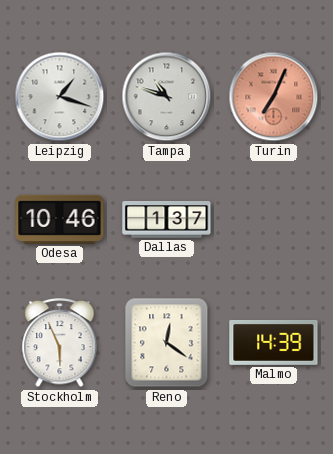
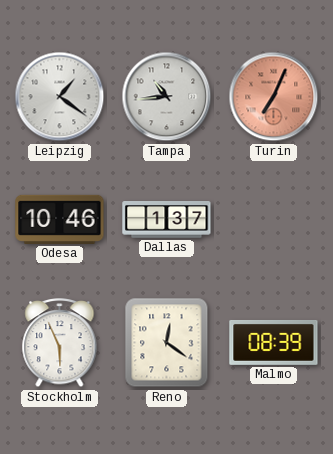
Leipzig: 1:18 -> 1:21
Tampa: 10:48 -> 10:44
Malmo: 14:39 -> 08:39
